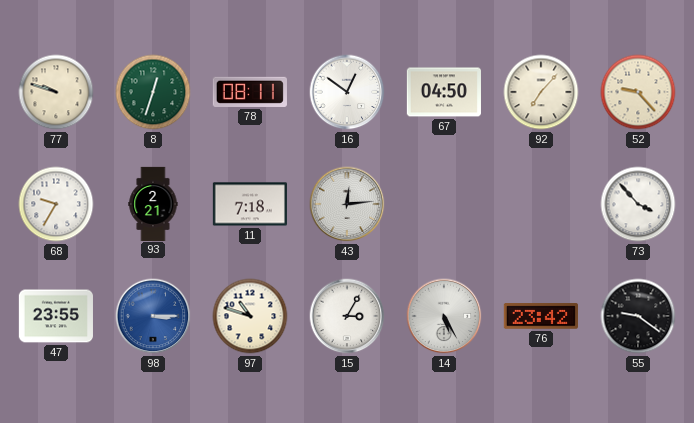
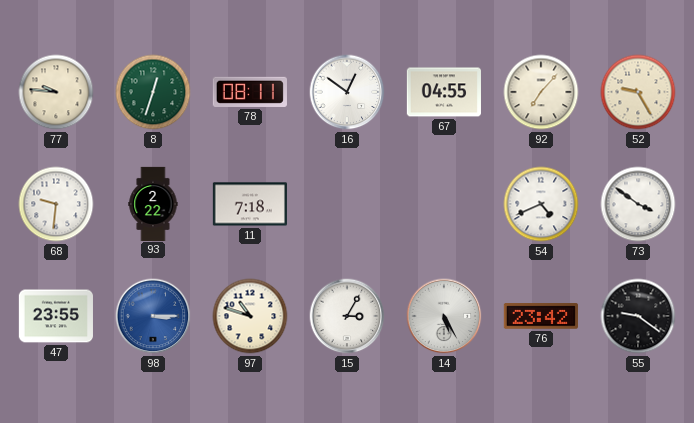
77: 9:48 -> 9:46
67: 04:50 -> 04:55
52: 9:23 -> 9:25
68: 9:35 -> 9:31
93: 2:21 -> 2:22
43: 12:14 -> none
54: none -> 4:41
73: 3:53 -> 3:51
